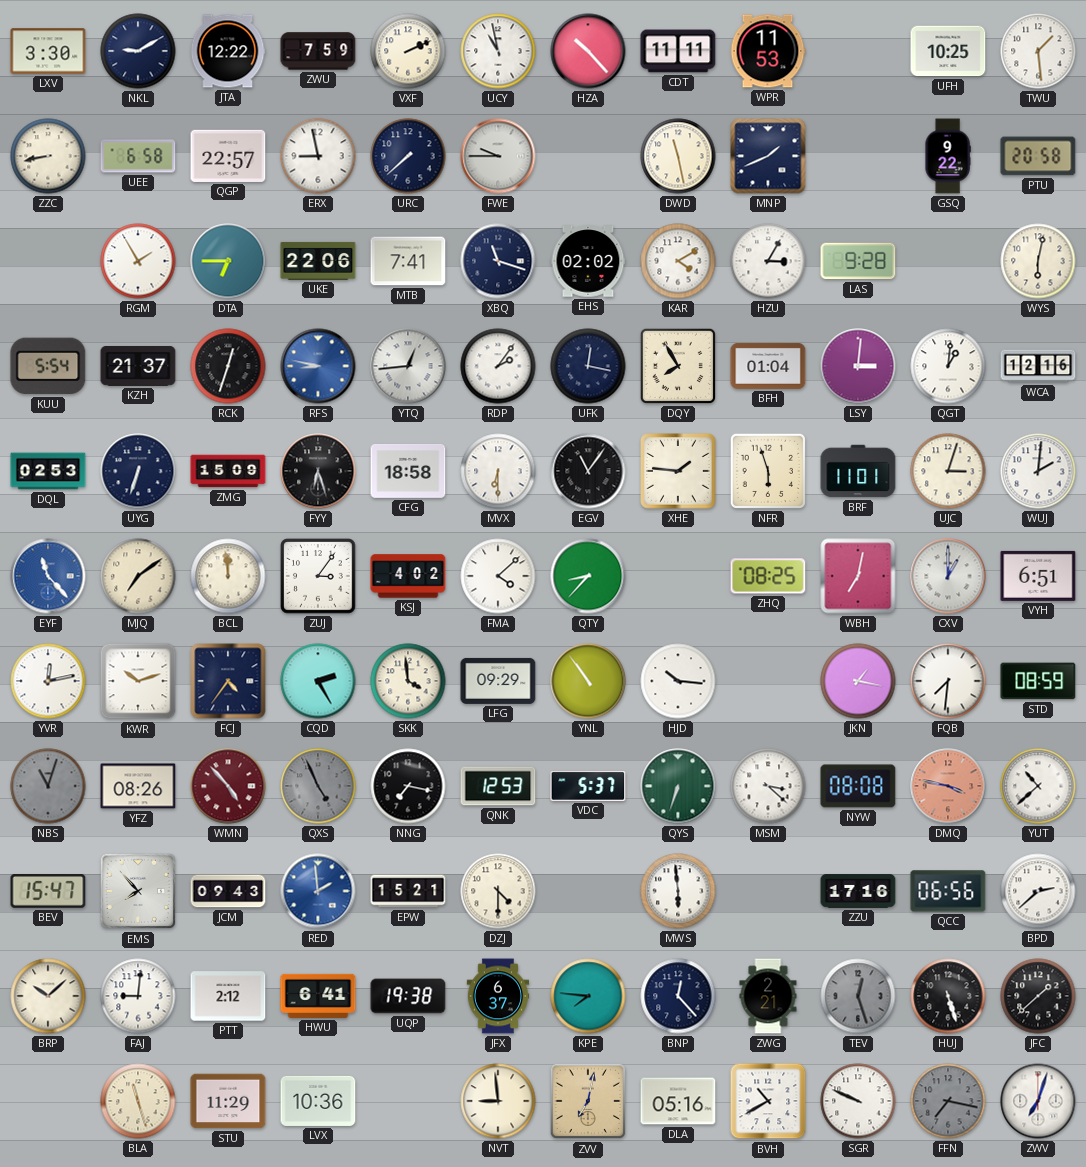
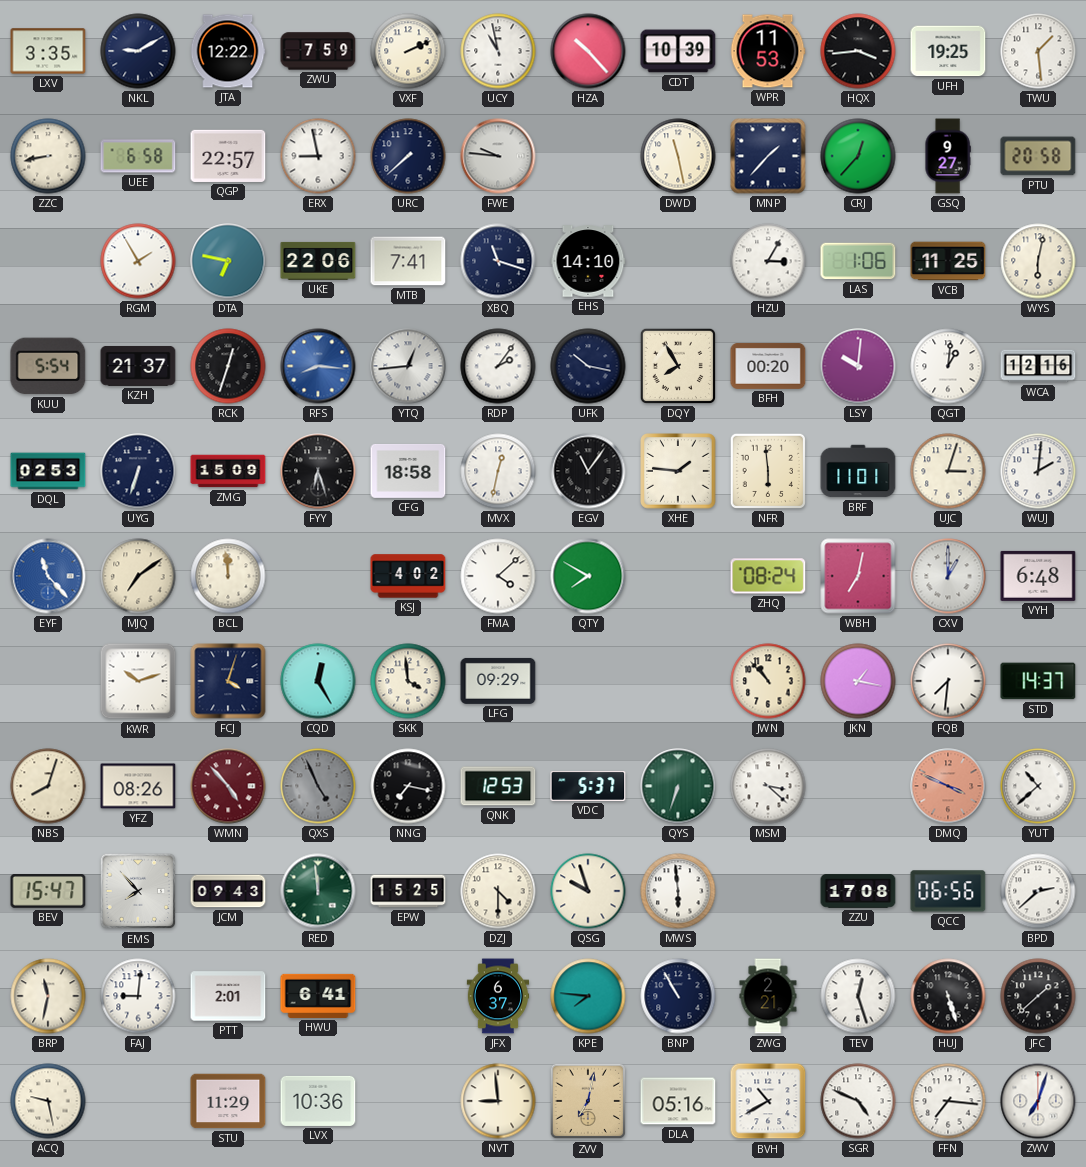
LXV: 3:30 -> 3:35
CDT: 11:11 -> 10:39
HQX: none -> 3:44
UFH: 10:25 -> 19:25
FWE: 9:45 -> 9:46
MNP: 1:41 -> 1:37
CRJ: none -> 12:37
GSQ: 9:22 -> 9:27
DTA: 6:45 -> 6:47
EHS: 02:02 -> 14:10
KAR: 4:10 -> none
LAS: 9:28 -> 1:06
VCB: none -> 11:25
RFS: 8:47 -> 8:16
UFK: 12:17 -> 10:17
BFH: 01:04 -> 00:20
LSY: 3:01 -> 10:01
MVX: 6:30 -> 12:32
NFR: 5:57 -> 5:59
ZUJ: 3:06 -> none
QTY: 8:37 -> 7:50
ZHQ: 08:25 -> 08:24
VYH: 6:51 -> 6:48
YVR: 12:13 -> none
FCJ: 4:36 -> 4:03
CQD: 2:25 -> 12:25
YNL: 10:54 -> none
HJD: 10:16 -> none
JWN: none -> 10:53
STD: 08:59 -> 14:37
NBS: 11:03 -> 8:03
NBS dial: grey -> cream
NYW: 08:08 -> none
DMQ: 3:47 -> 3:49
RED: 1:59 -> 11:59
RED dial: blue -> green
EPW: 15:21 -> 15:25
QSG: none -> 9:57
ZZU: 17:16 -> 17:08
BRP: 10:08 -> 11:32
PTT: 2:12 -> 2:01
UQP: 19:38 -> none
BNP: 12:23 -> 10:55
TEV dial: grey -> white
ACQ: none -> 9:28
BLA: 11:27 -> none
SGR: 9:49 -> 4:49
FFN: 7:17 -> 7:16
FFN dial: grey -> white
